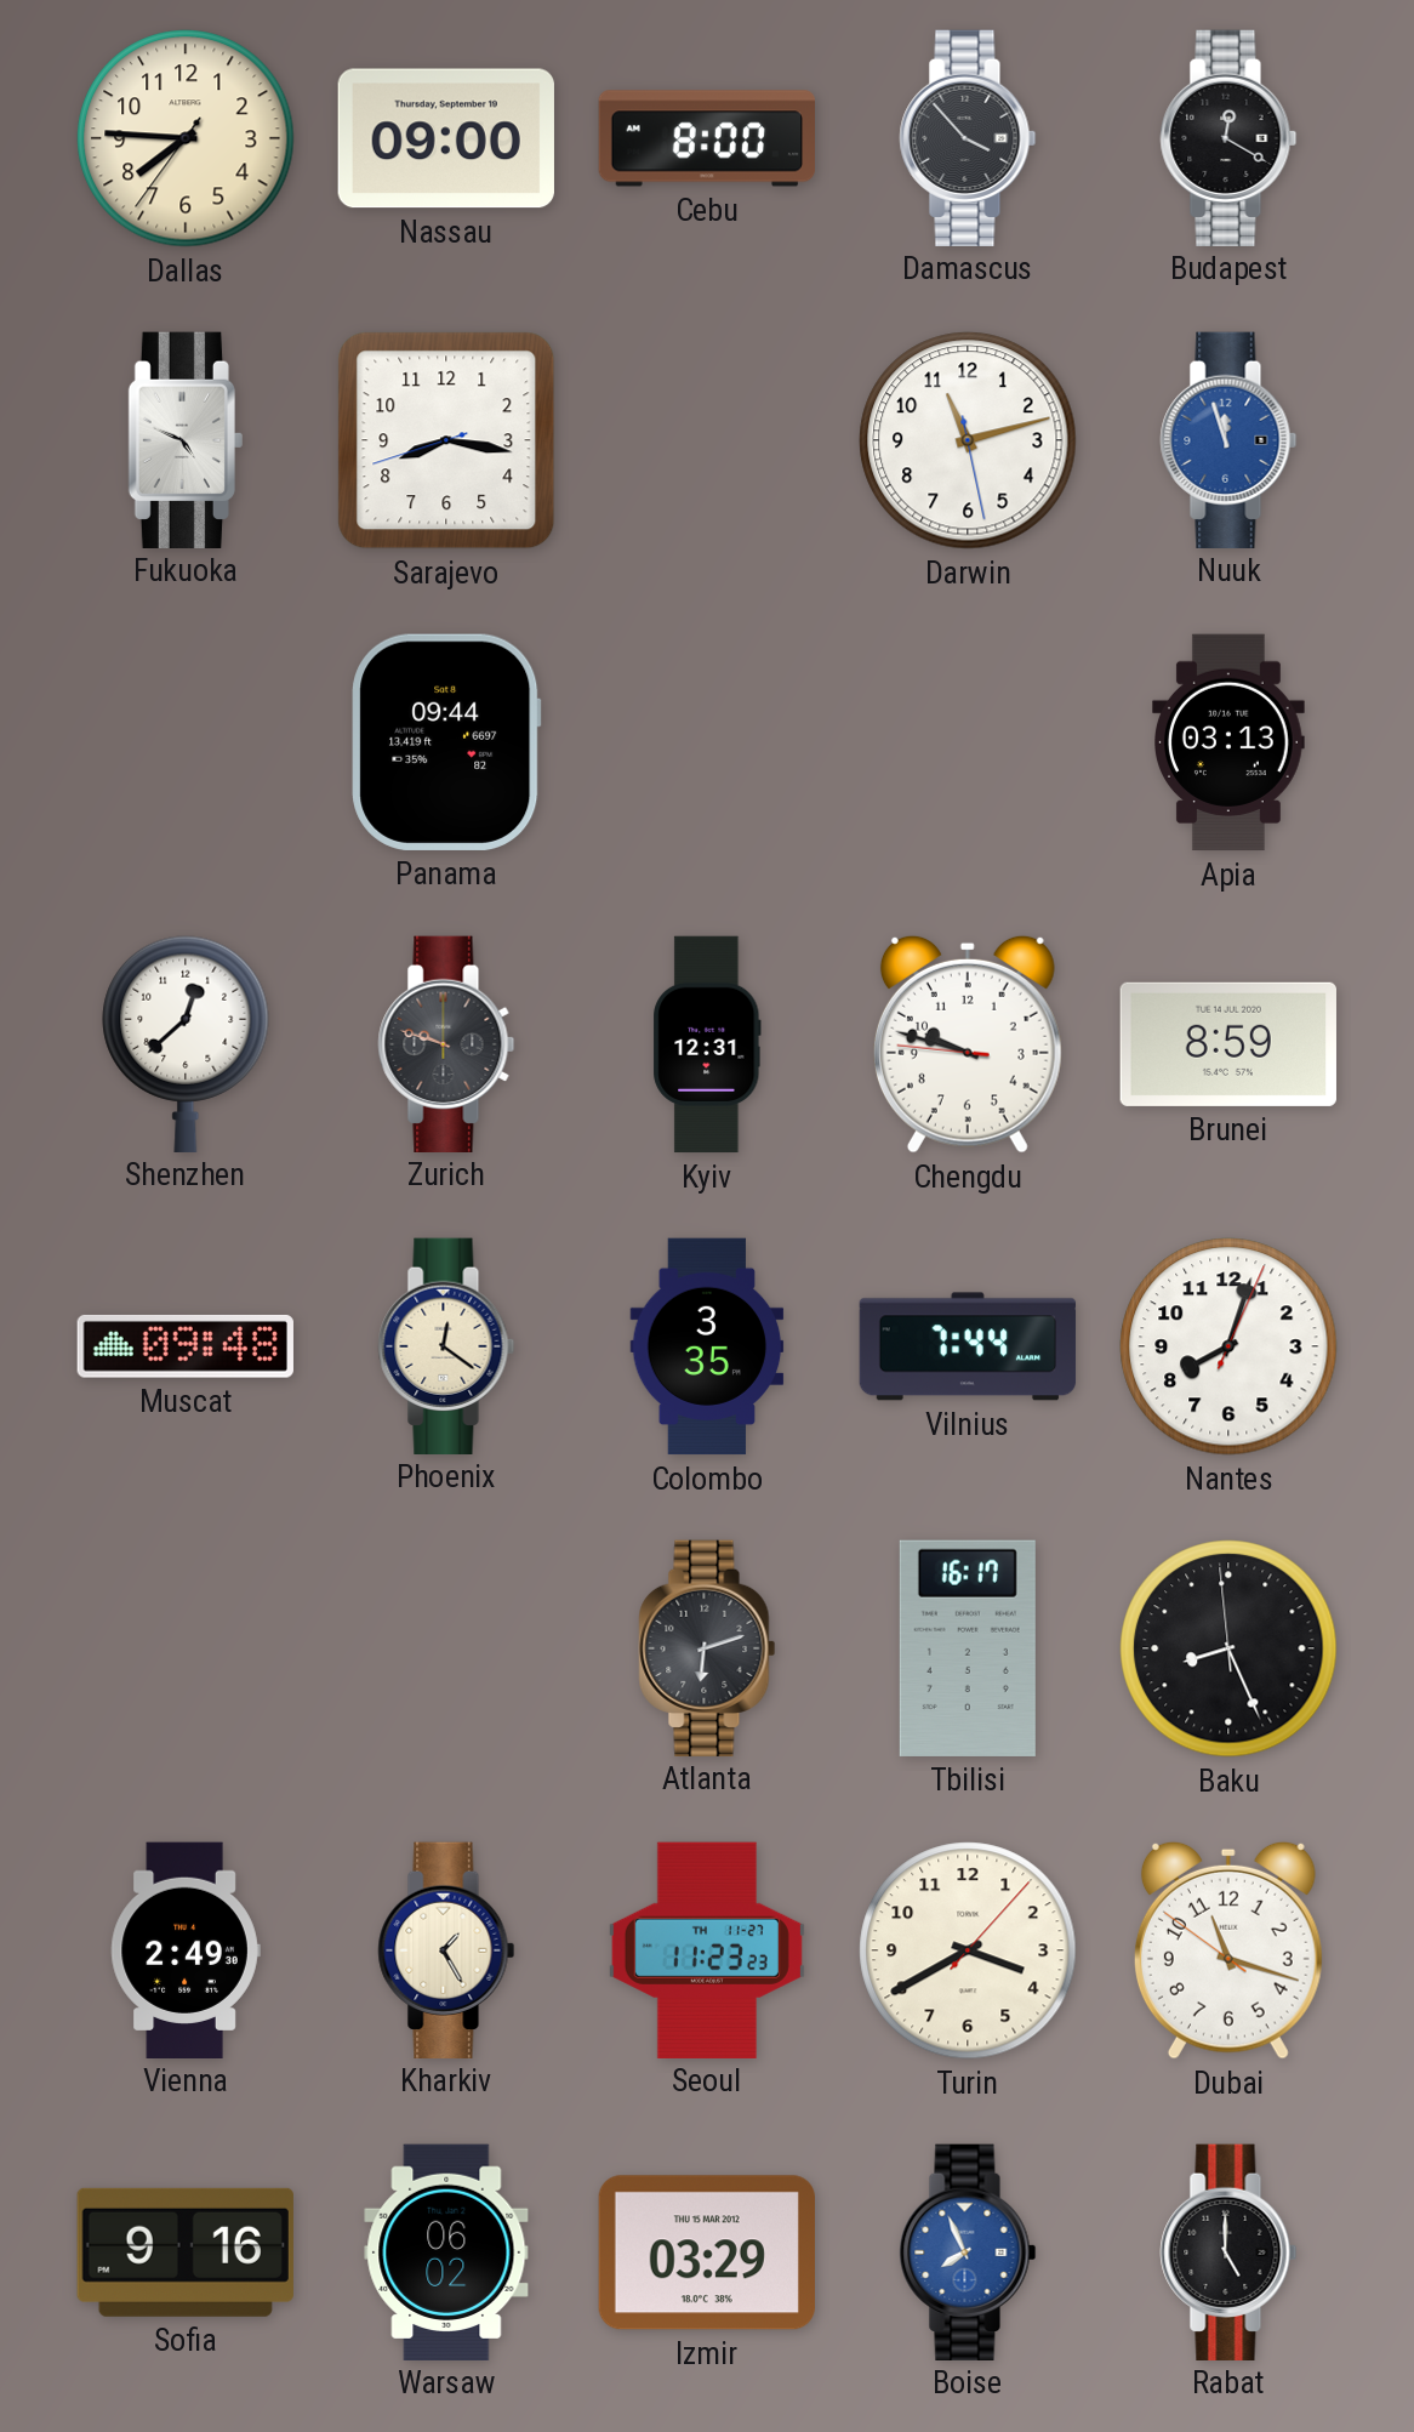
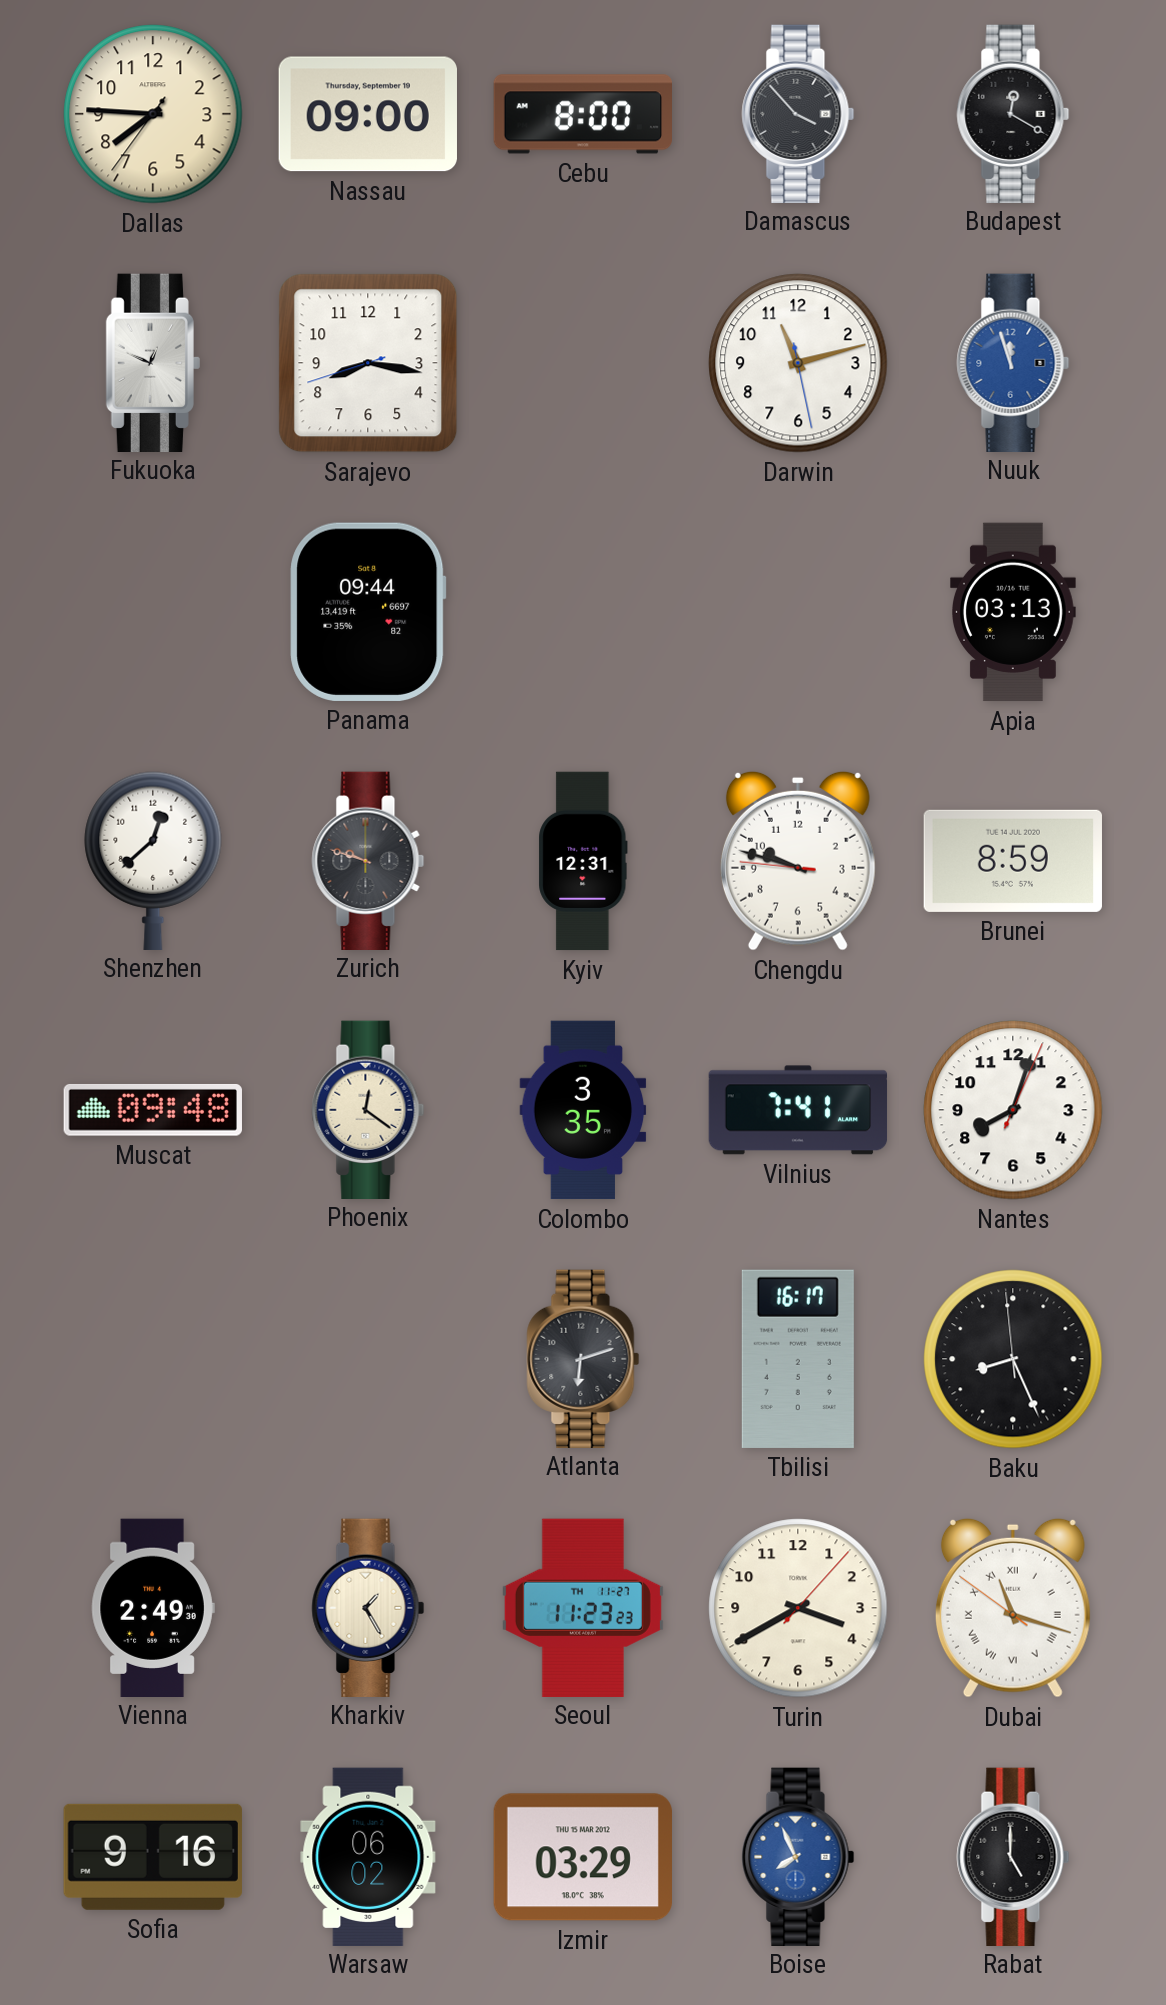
Fukuoka: 4:49 -> 12:49
Vilnius: 7:44 -> 7:41
Dubai numerals: Arabic -> Roman
